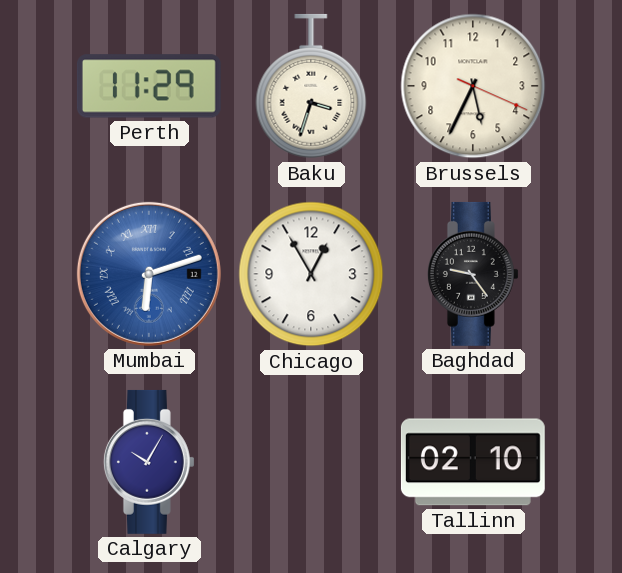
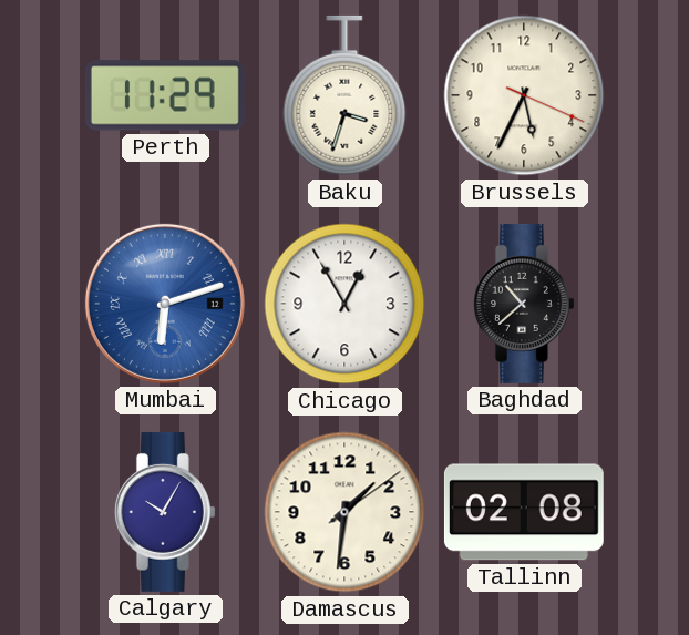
Baghdad: 9:24 -> 10:38
Damascus: none -> 1:31
Tallinn: 02:10 -> 02:08
